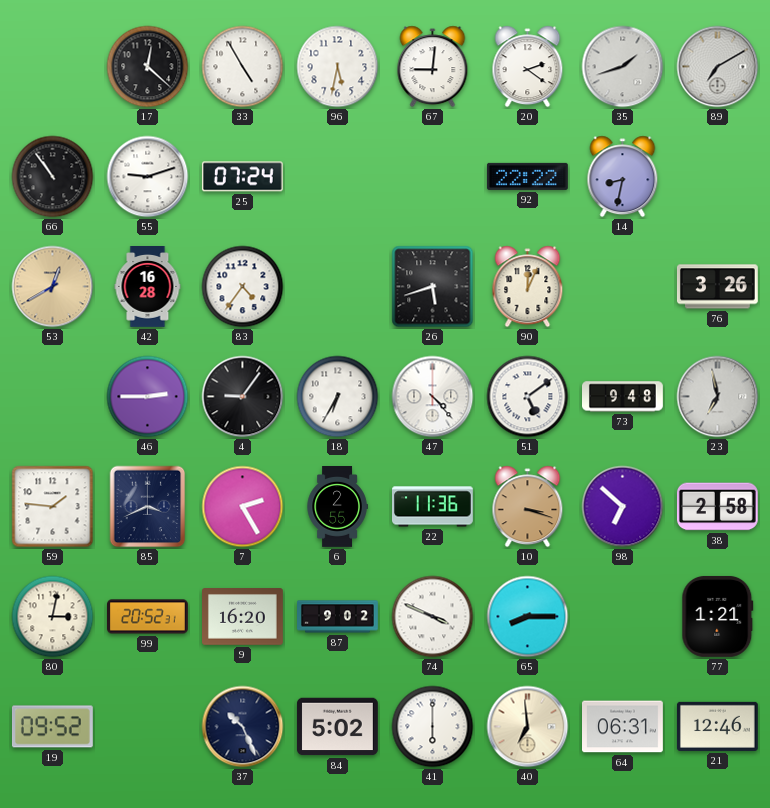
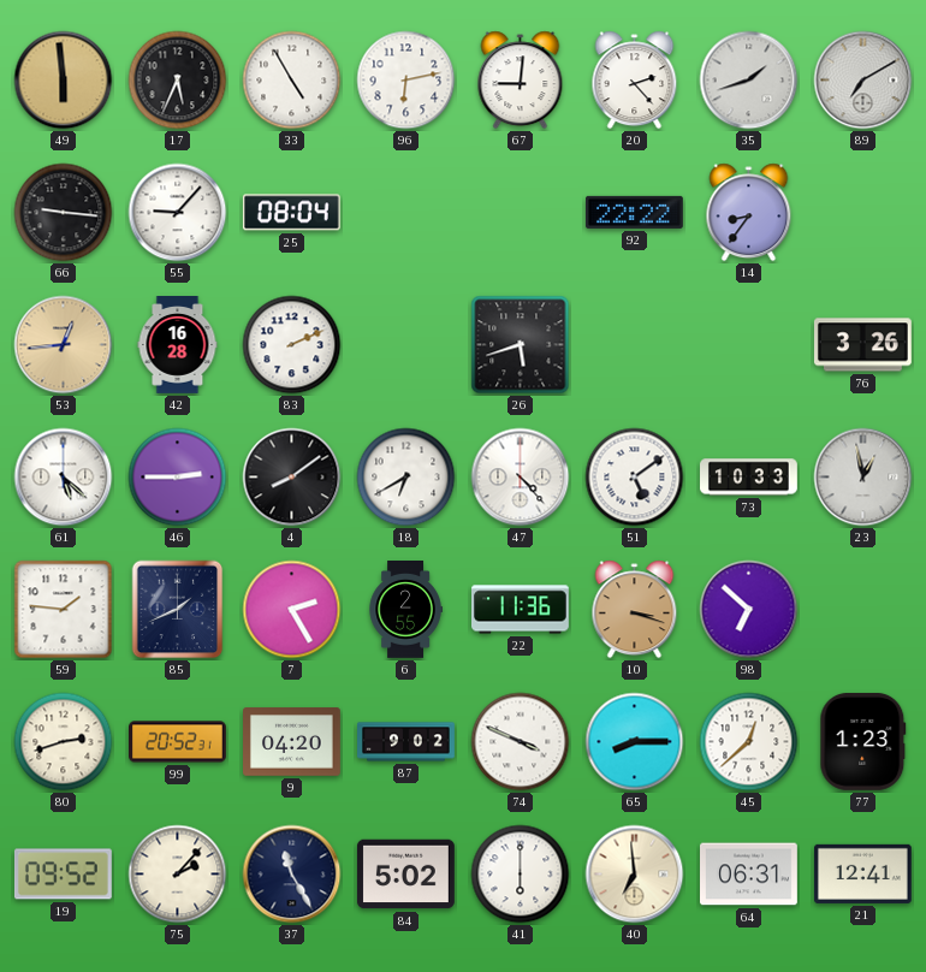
49: none -> 5:59
17: 12:22 -> 5:34
96: 5:32 -> 6:13
20: 2:21 -> 2:23
66: 10:54 -> 9:16
55: 9:12 -> 9:07
25: 07:24 -> 08:04
14: 8:32 -> 8:36
53: 12:40 -> 12:44
83: 4:36 -> 2:11
90: 12:04 -> none
61: none -> 5:22
4: 9:06 -> 8:09
18: 6:35 -> 6:40
73: 9:48 -> 10:33
23: 6:58 -> 12:58
85: 3:41 -> 1:41
38: 2:58 -> none
80: 3:02 -> 2:42
9: 16:20 -> 04:20
45: none -> 12:38
77: 1:21 -> 1:23
75: none -> 2:07
37: 10:26 -> 11:25
21: 12:46 -> 12:41
